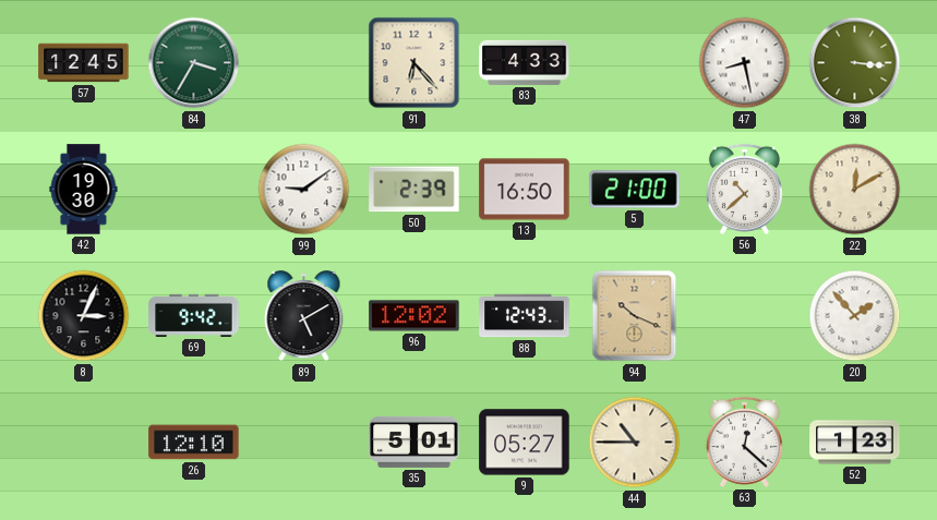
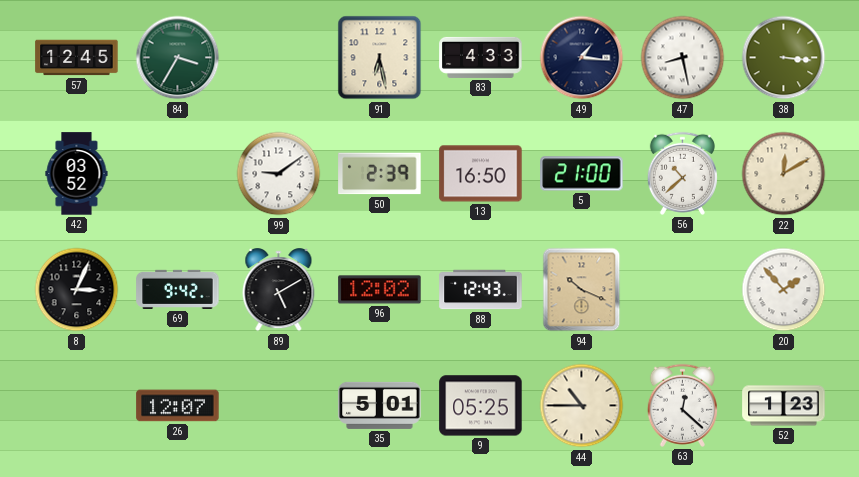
91: 6:23 -> 6:28
49: none -> 1:16
42: 19:30 -> 03:52
26: 12:10 -> 12:07
9: 05:27 -> 05:25
